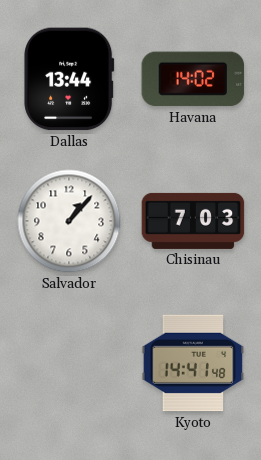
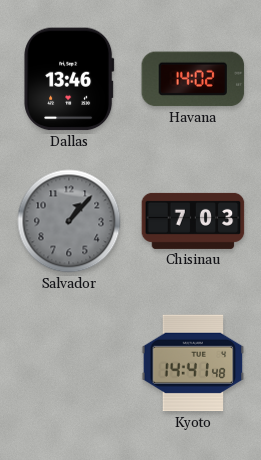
Dallas: 13:44 -> 13:46
Salvador dial: white -> grey
